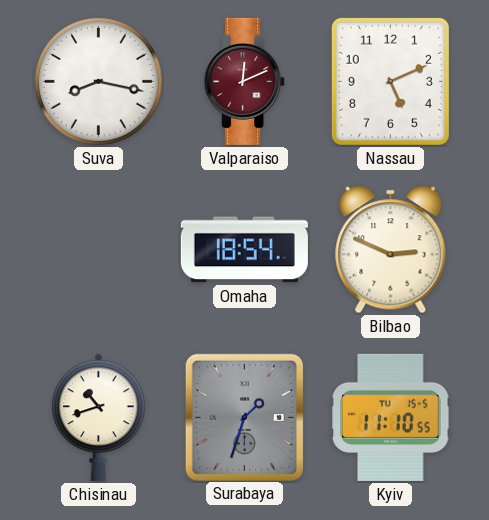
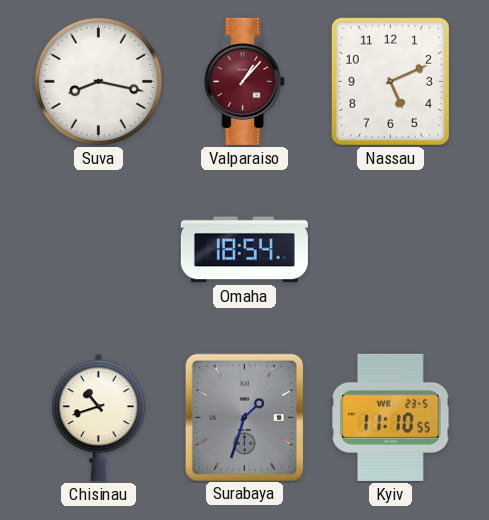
Valparaiso: 12:11 -> 1:07
Bilbao: 2:49 -> none
Kyiv date: TU 15-5 -> WE 23-5
